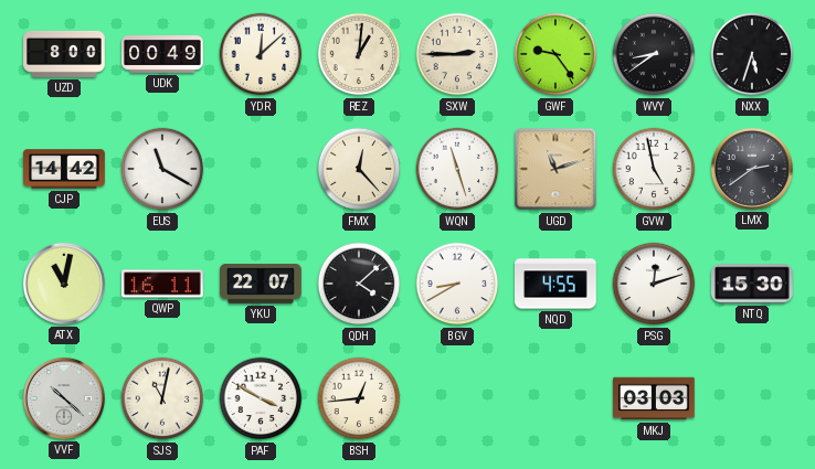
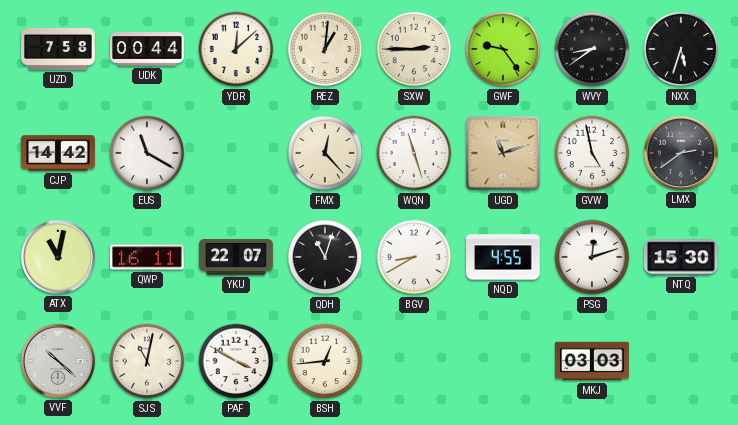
UZD: 8:00 -> 7:58
UDK: 00:49 -> 00:44
QDH: 4:08 -> 11:03
